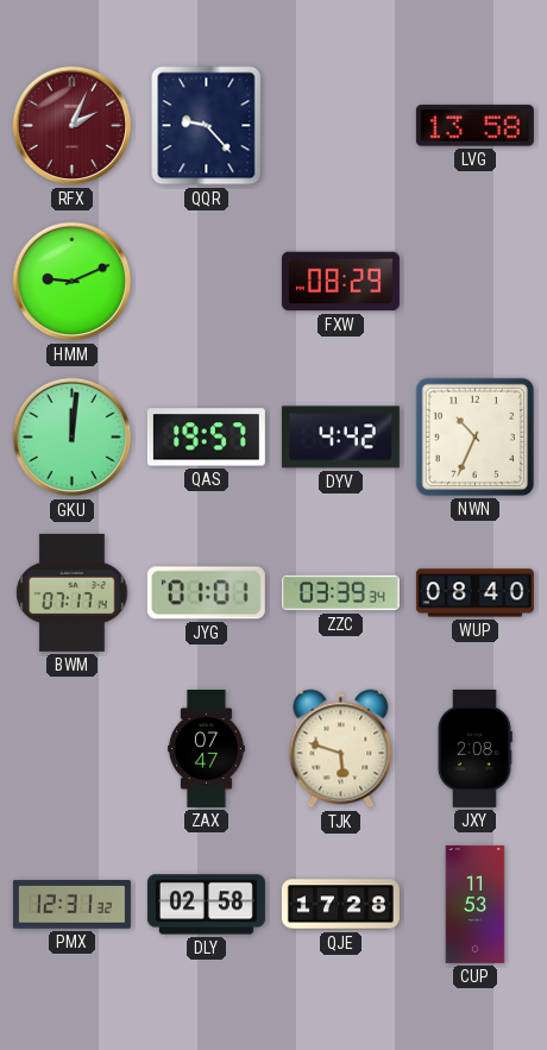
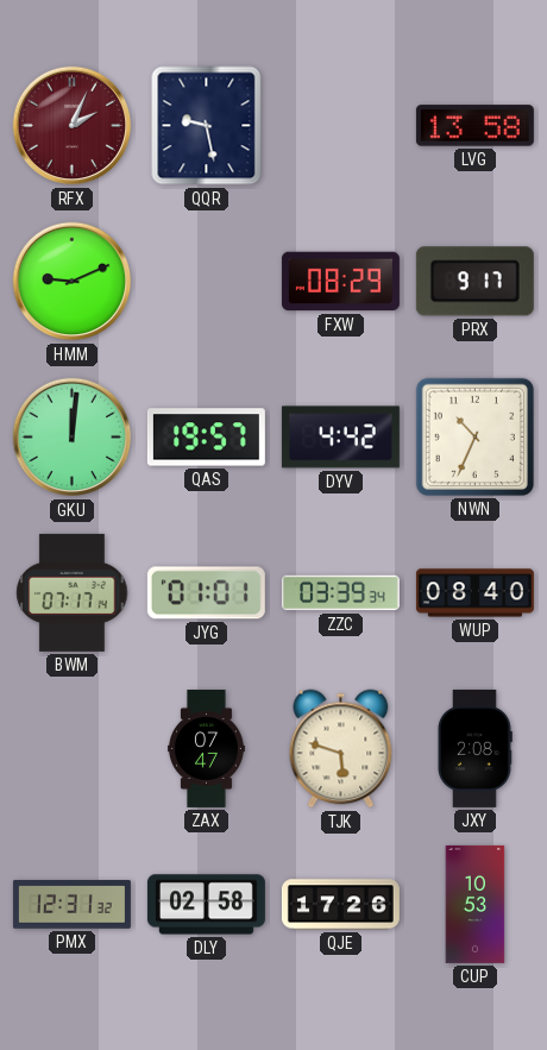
QQR: 9:23 -> 9:28
PRX: none -> 9:17
QJE: 17:28 -> 17:26
CUP: 11:53 -> 10:53
